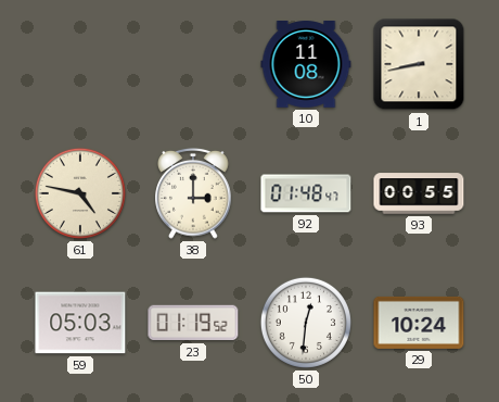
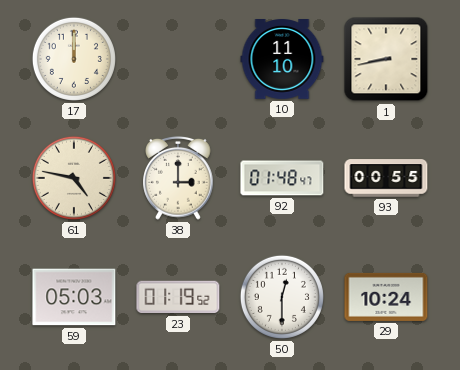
17: none -> 12:00
10: 11:08 -> 11:10
50: 12:31 -> 12:30
